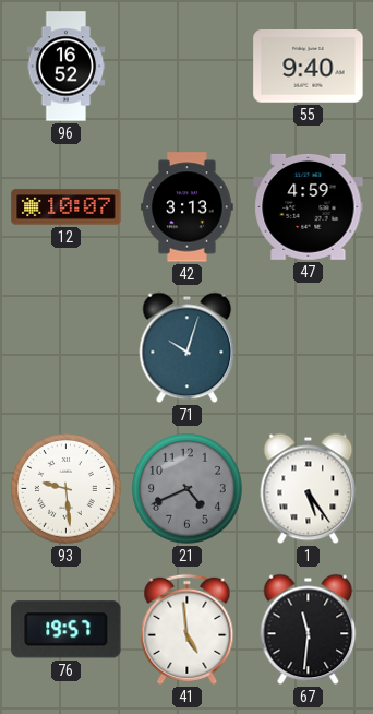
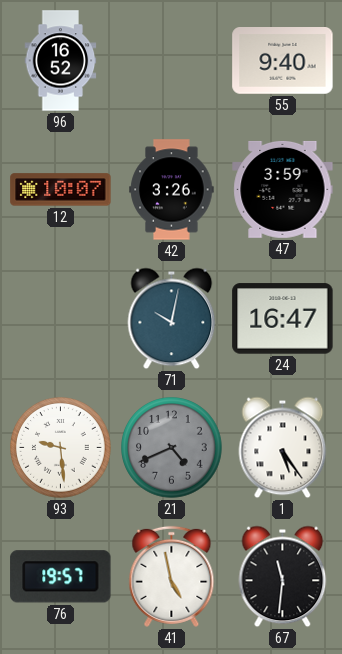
42: 3:13 -> 3:26
47: 4:59 -> 3:59
71: 10:03 -> 10:02
24: none -> 16:47
41: 4:59 -> 4:58
